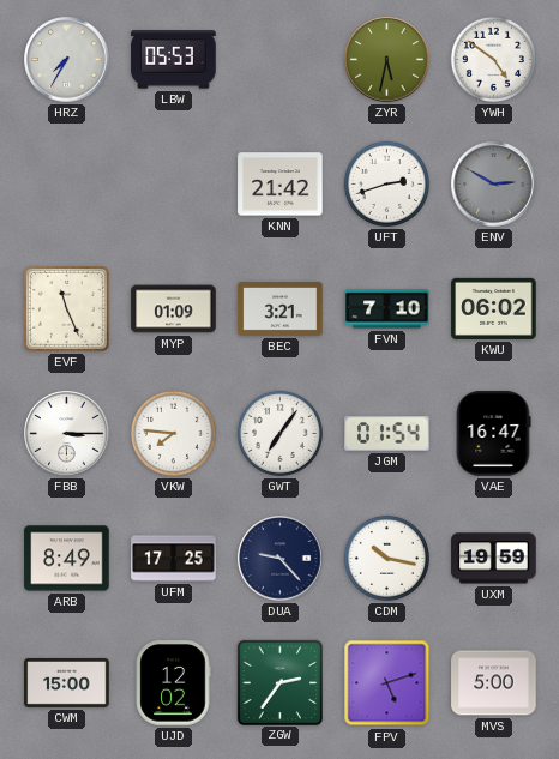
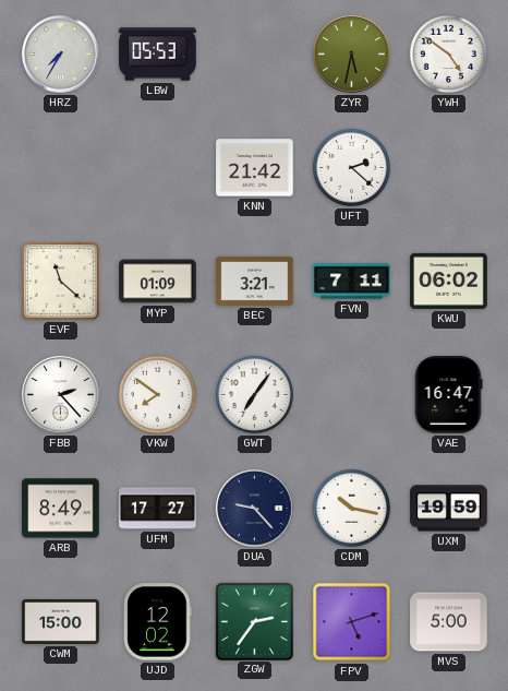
UFT: 2:42 -> 2:22
ENV: 2:50 -> none
EVF: 11:26 -> 11:22
FVN: 7:10 -> 7:11
FBB: 3:15 -> 2:23
VKW: 7:46 -> 7:51
JGM: 01:54 -> none
UFM: 17:25 -> 17:27
